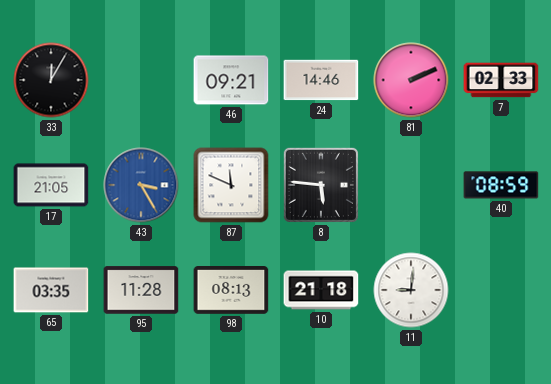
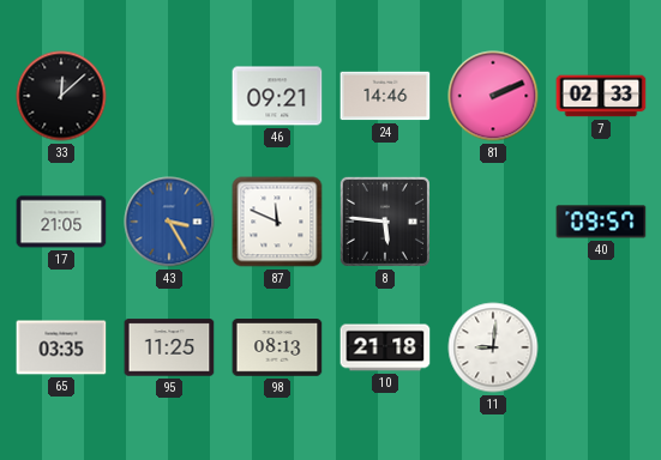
33: 12:05 -> 12:08
40: 08:59 -> 09:57
95: 11:28 -> 11:25
